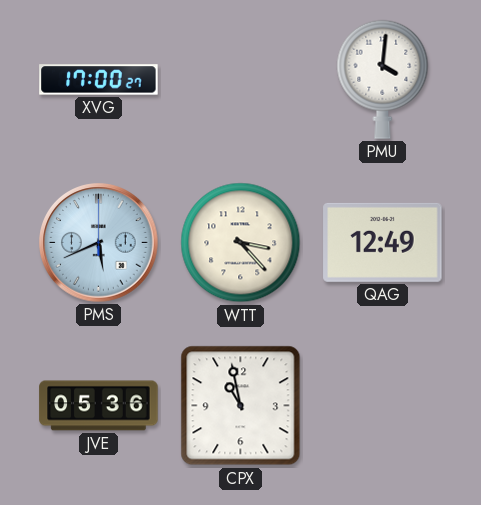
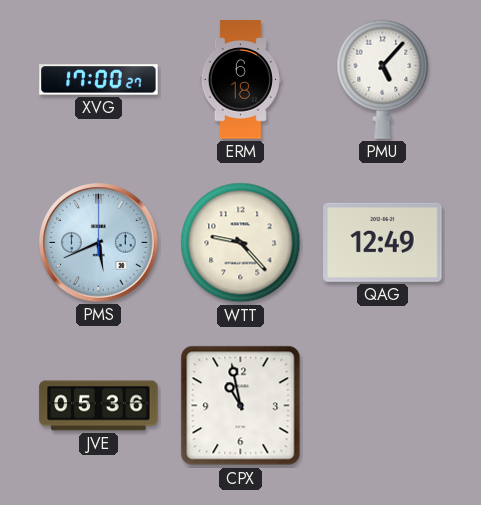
ERM: none -> 6:18
PMU: 4:01 -> 5:07
WTT: 3:23 -> 9:23
